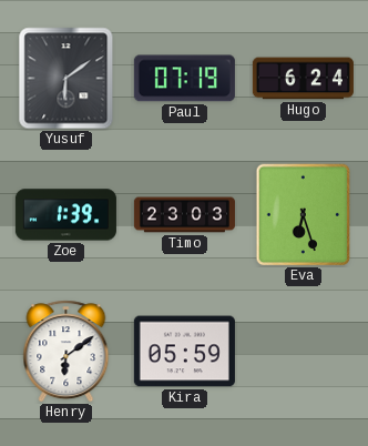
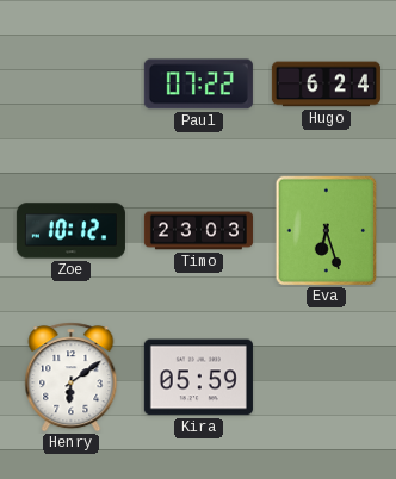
Yusuf: 6:09 -> none
Paul: 07:19 -> 07:22
Zoe: 1:39 -> 10:12
